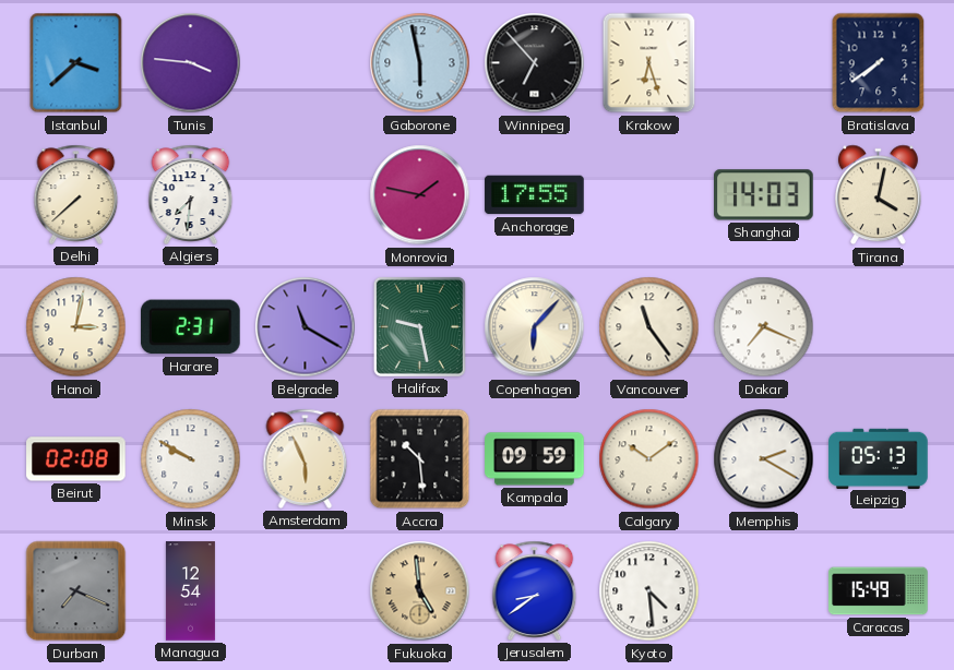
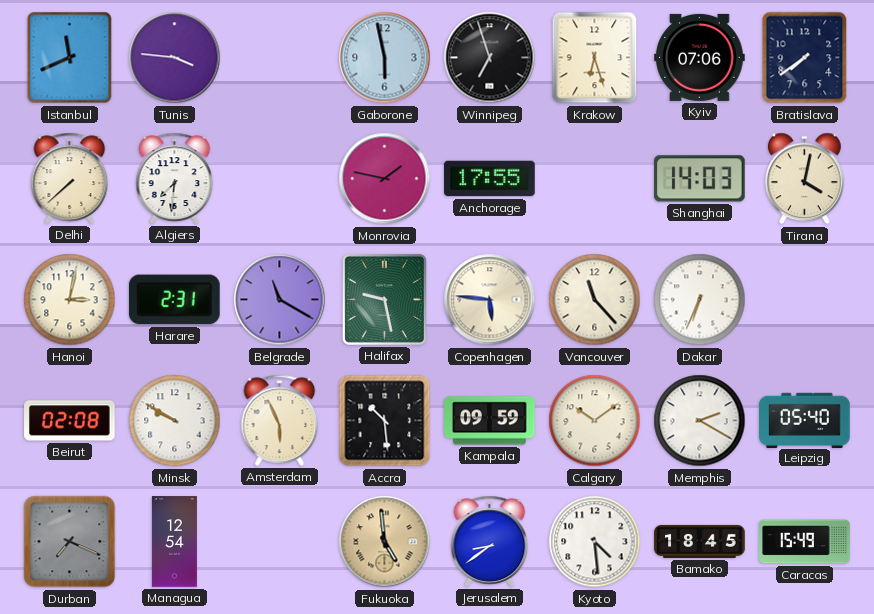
Istanbul: 3:38 -> 11:41
Winnipeg: 6:53 -> 6:57
Kyiv: none -> 07:06
Copenhagen: 6:07 -> 5:46
Vancouver: 11:24 -> 11:23
Dakar: 7:19 -> 6:34
Leipzig: 05:13 -> 05:40
Bamako: none -> 18:45
